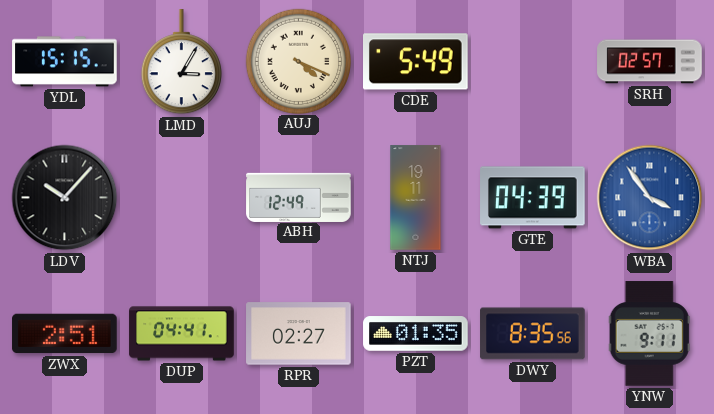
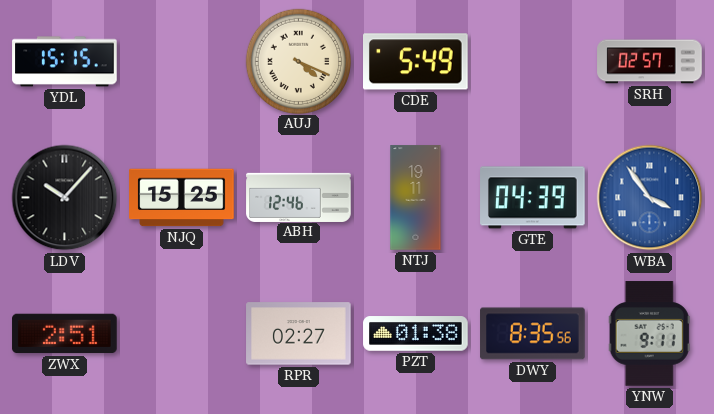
LMD: 3:05 -> none
NJQ: none -> 15:25
ABH: 12:49 -> 12:46
DUP: 04:41 -> none
PZT: 01:35 -> 01:38
